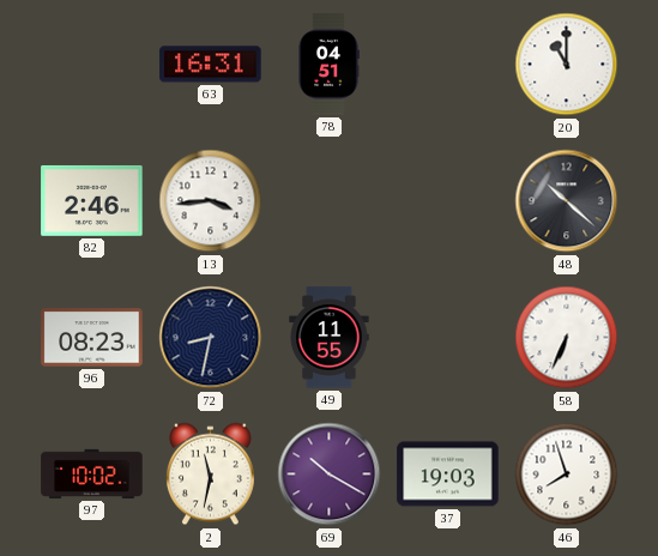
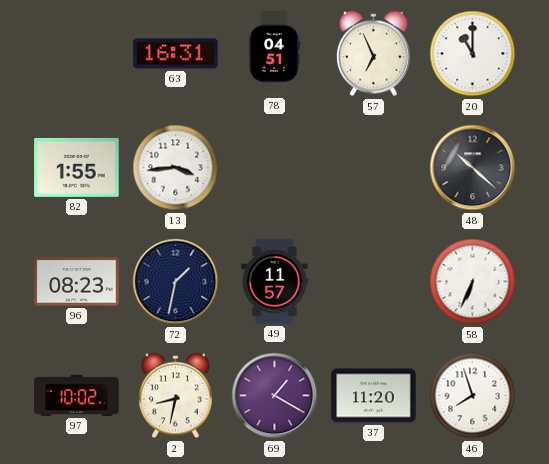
57: none -> 6:56
82: 2:46 -> 1:55
72: 8:32 -> 1:32
49: 11:55 -> 11:57
2: 11:32 -> 8:32
69: 10:20 -> 1:20
37: 19:03 -> 11:20
